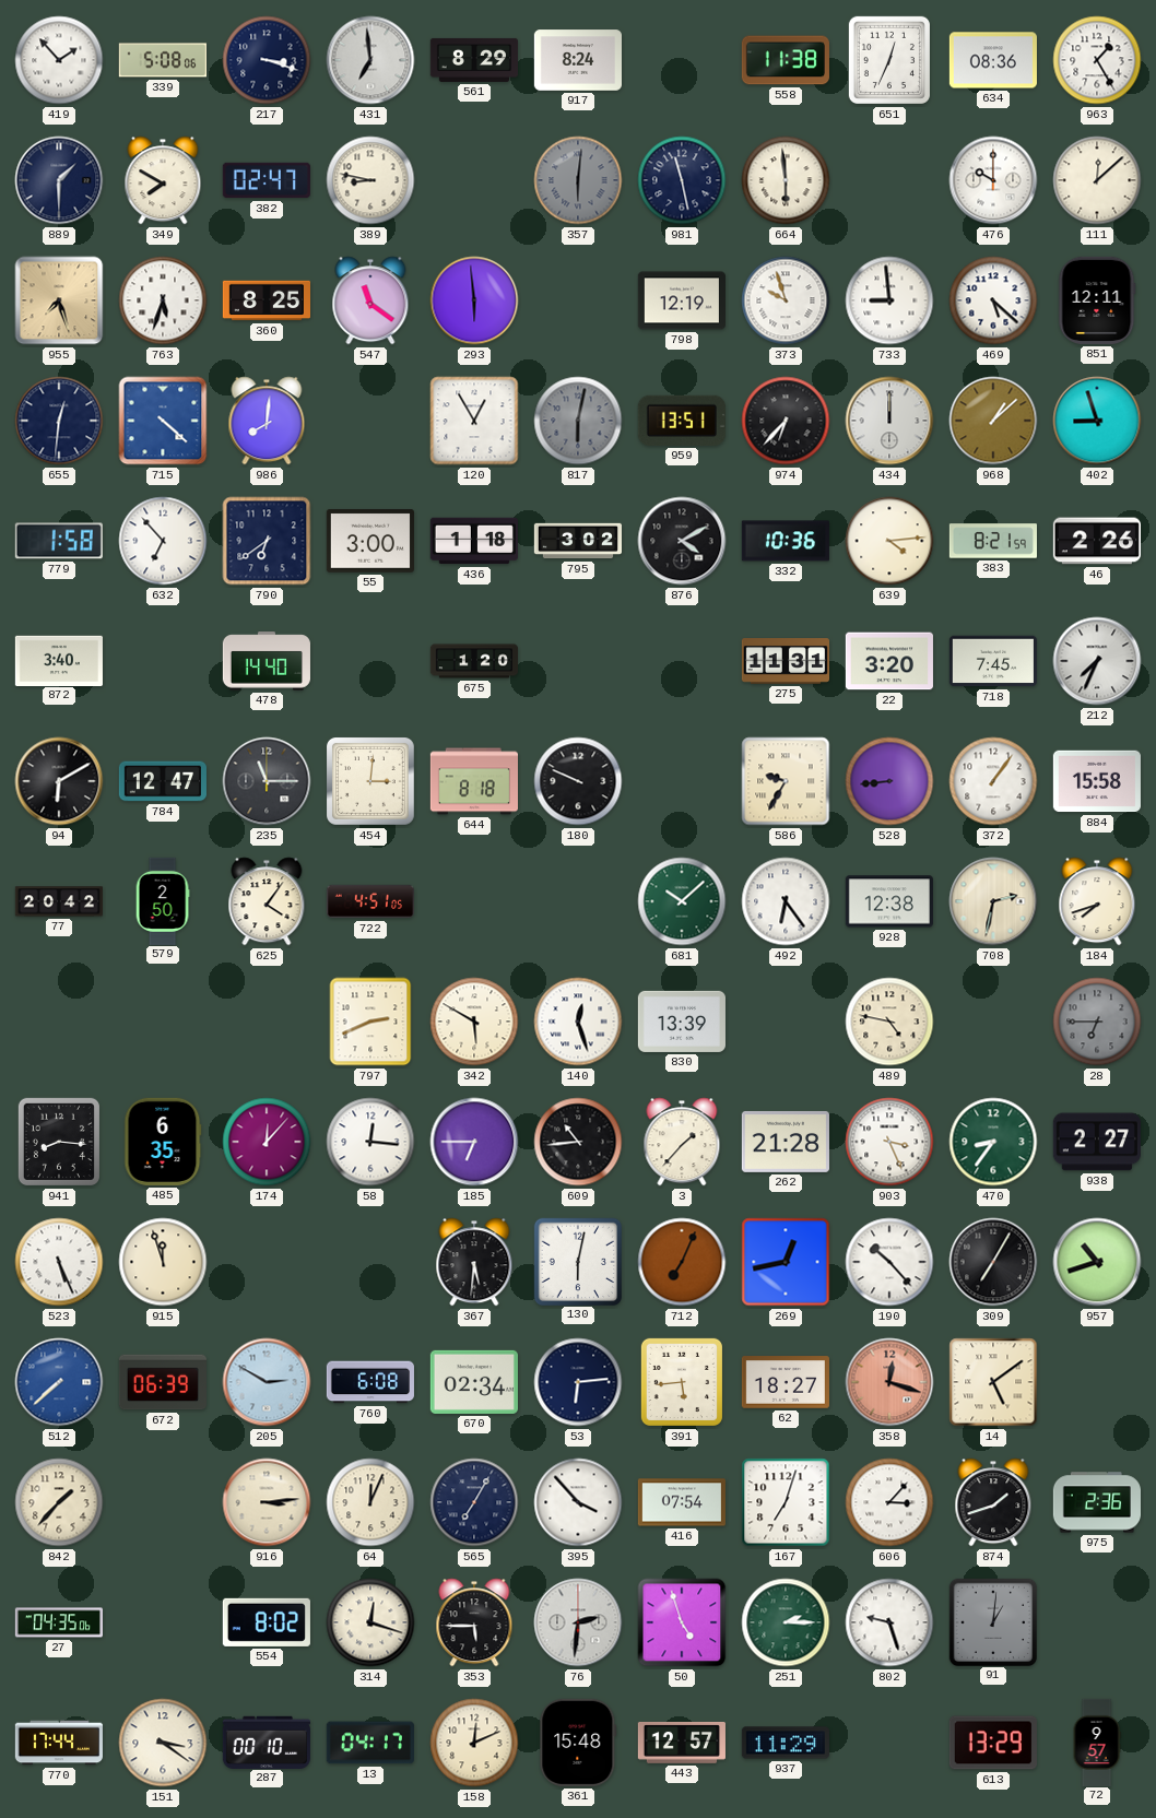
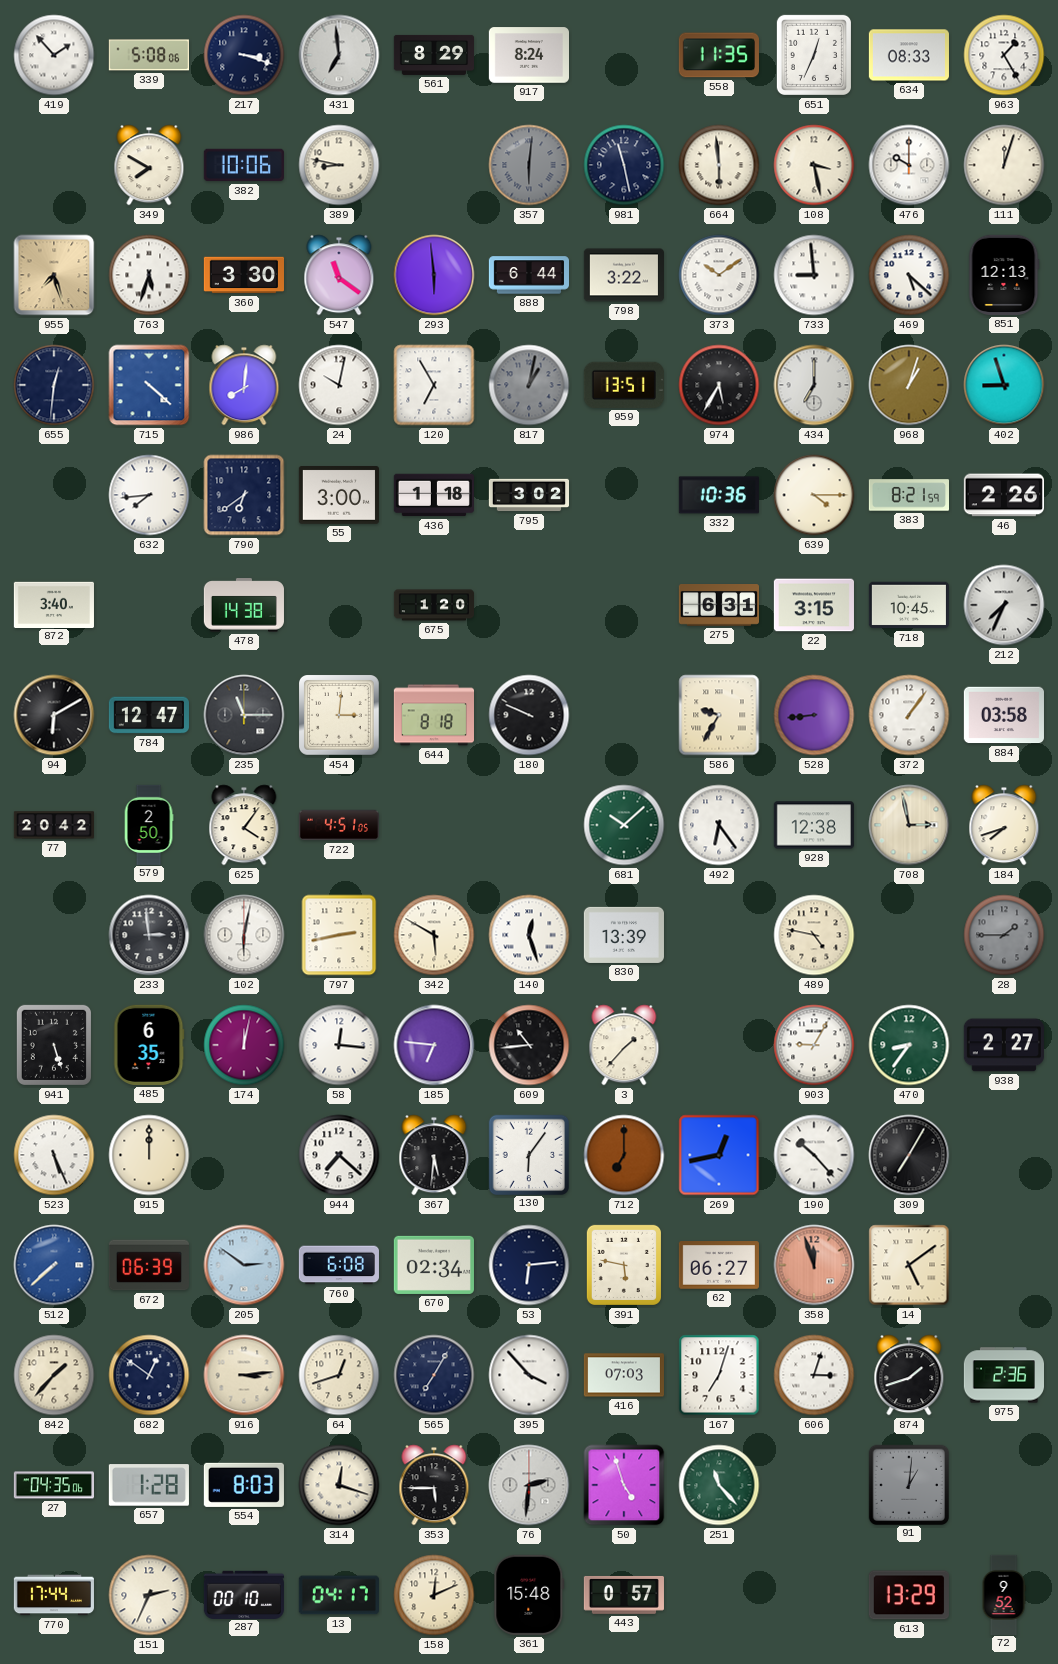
558: 11:38 -> 11:35
634: 08:36 -> 08:33
889: 1:30 -> none
382: 02:47 -> 10:06
108: none -> 3:28
111: 12:08 -> 12:03
360: 8:25 -> 3:30
888: none -> 6:44
798: 12:19 -> 3:22
373: 9:57 -> 10:09
851: 12:11 -> 12:13
24: none -> 10:02
120: 12:55 -> 6:55
817: 6:02 -> 1:02
974: 6:37 -> 5:35
434: 12:00 -> 7:00
968: 1:08 -> 1:03
779: 1:58 -> none
632: 6:53 -> 7:44
876: 4:10 -> none
639: 4:14 -> 4:15
478: 14:40 -> 14:38
275: 11:31 -> 6:31
22: 3:20 -> 3:15
718: 7:45 -> 10:45
884: 15:58 -> 03:58
708: 2:32 -> 2:58
233: none -> 2:59
102: none -> 6:02
797: 2:41 -> 2:43
28: 6:45 -> 1:45
941: 8:16 -> 5:27
174: 12:07 -> 12:02
185: 6:45 -> 6:46
262: 21:28 -> none
903: 3:26 -> 9:05
915: 11:57 -> 12:00
944: none -> 7:22
130: 6:02 -> 6:06
712: 7:04 -> 7:00
957: 10:42 -> none
205: 2:50 -> 2:51
391: 5:44 -> 5:47
62: 18:27 -> 06:27
358: 12:18 -> 11:57
682: none -> 12:51
64: 12:04 -> 12:42
416: 07:54 -> 07:03
606: 3:07 -> 3:03
657: none -> 1:28
554: 8:02 -> 8:03
251: 2:15 -> 11:23
802: 9:27 -> none
151: 3:21 -> 2:34
443: 12:57 -> 0:57
937: 11:29 -> none
72: 9:57 -> 9:52
